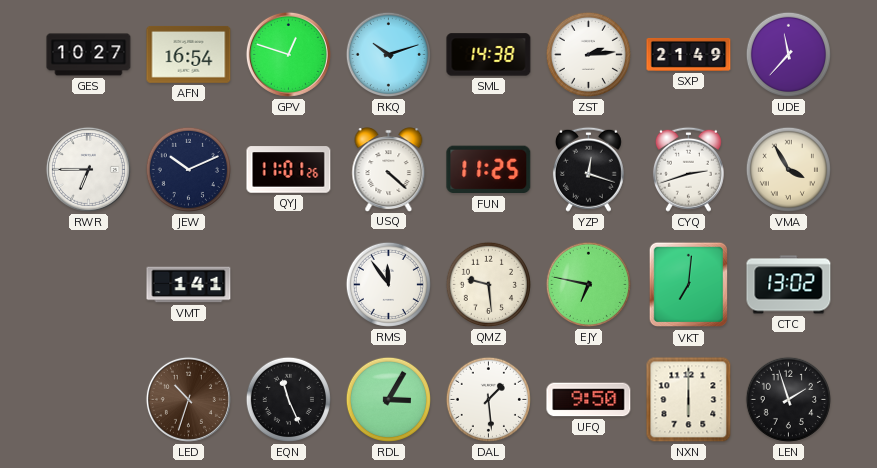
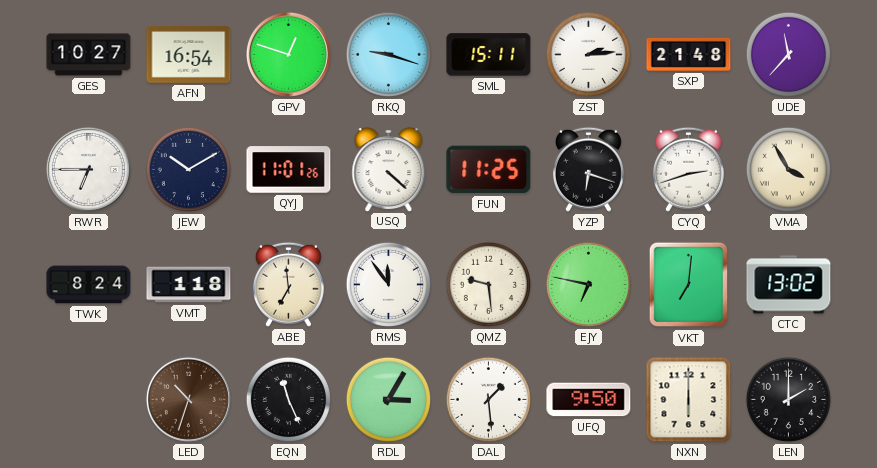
RKQ: 10:12 -> 9:18
SML: 14:38 -> 15:11
SXP: 21:49 -> 21:48
JEW: 10:11 -> 10:10
YZP: 12:18 -> 6:18
TWK: none -> 8:24
VMT: 1:41 -> 1:18
ABE: none -> 6:59
LEN: 1:57 -> 2:00
